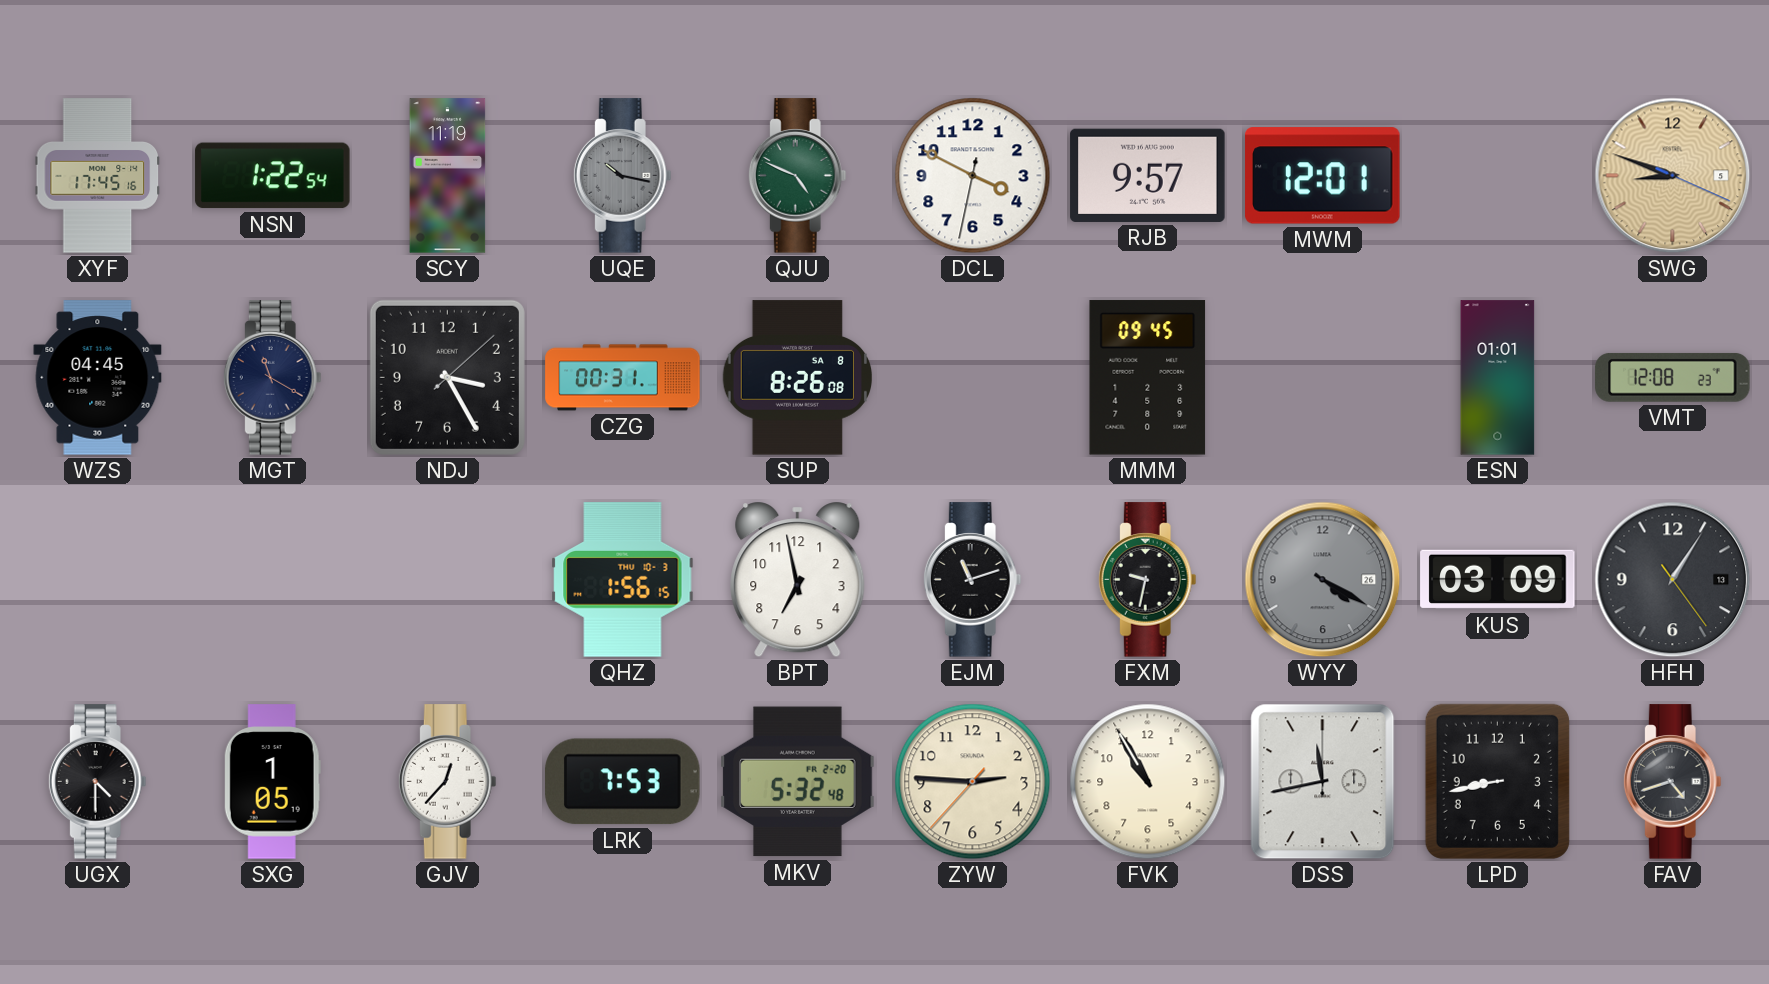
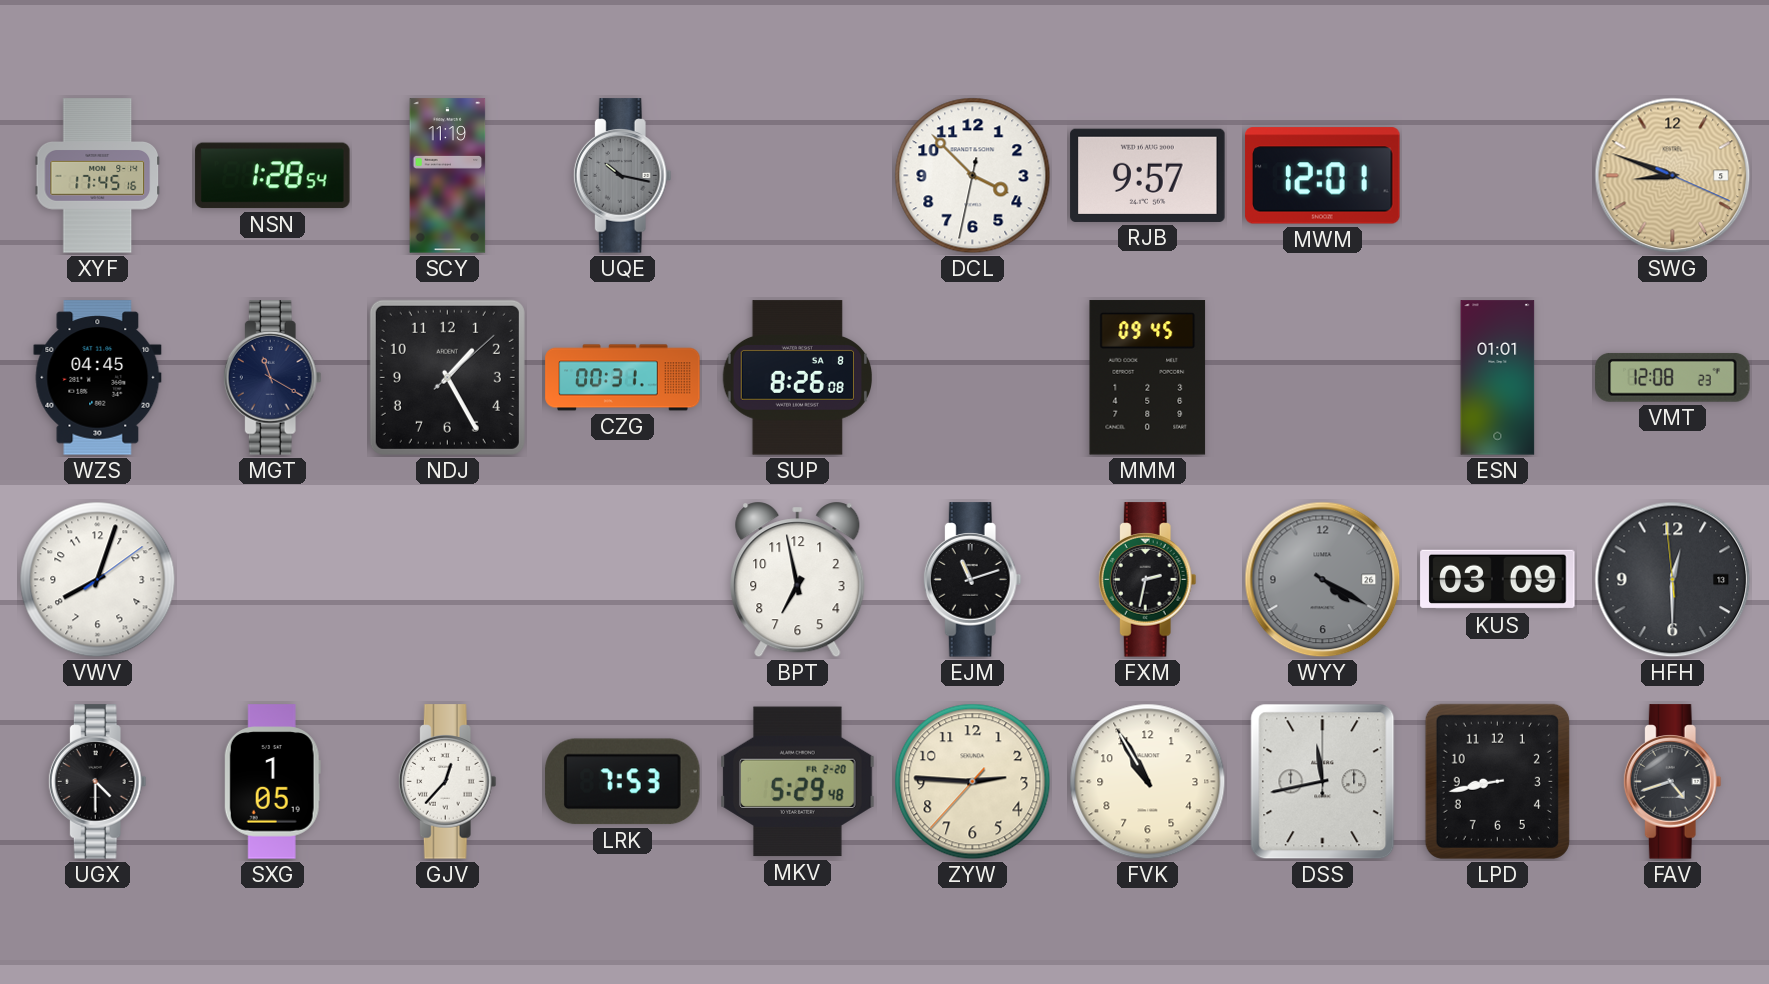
NSN: 1:22 -> 1:28
QJU: 4:49 -> none
DCL: 3:49 -> 3:52
NDJ: 3:25 -> 1:25
VWV: none -> 8:03
QHZ: 1:56 -> none
FXM: 9:32 -> 2:32
HFH: 1:05 -> 12:29
MKV: 5:32 -> 5:29
